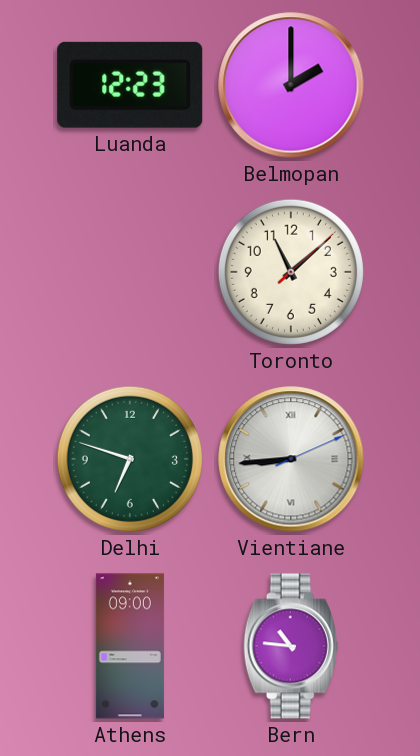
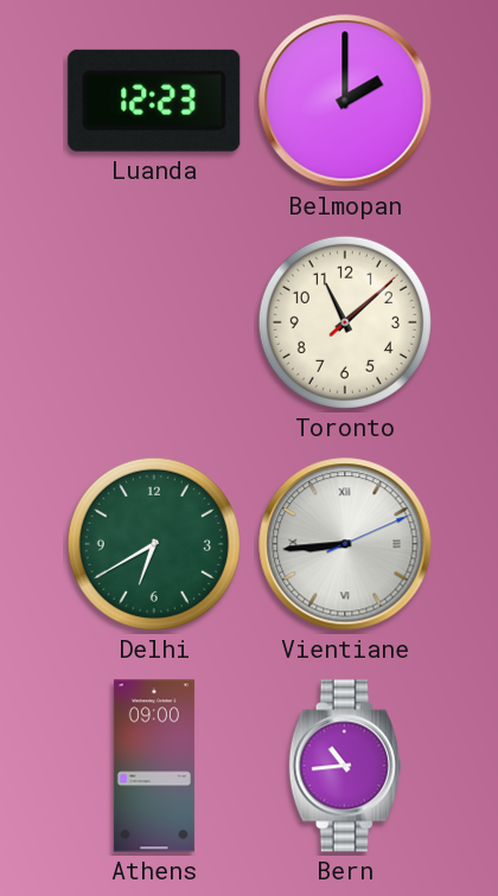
Delhi: 6:48 -> 6:40
Bern: 10:46 -> 10:44
